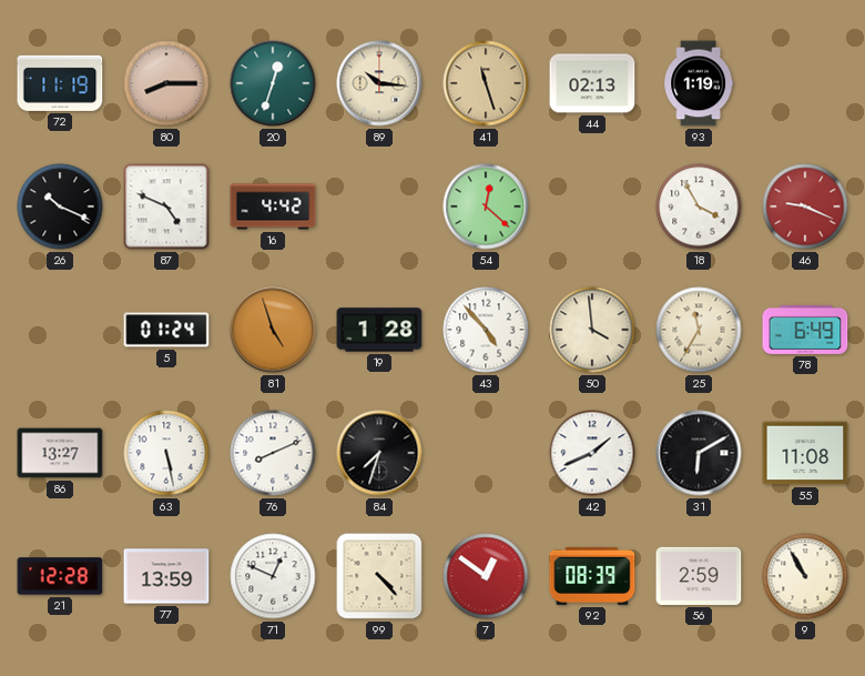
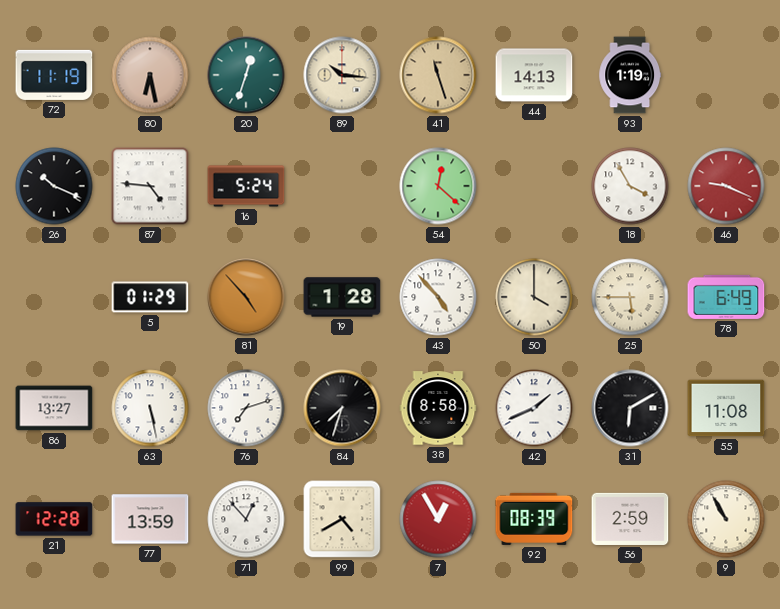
80: 8:15 -> 6:28
44: 02:13 -> 14:13
87: 4:49 -> 4:46
16: 4:42 -> 5:24
5: 01:24 -> 01:29
81: 4:57 -> 4:53
50: 3:59 -> 4:00
25: 11:35 -> 5:45
76: 8:11 -> 7:12
38: none -> 8:58
71: 12:49 -> 12:53
99: 4:23 -> 4:40
7: 12:51 -> 12:55
